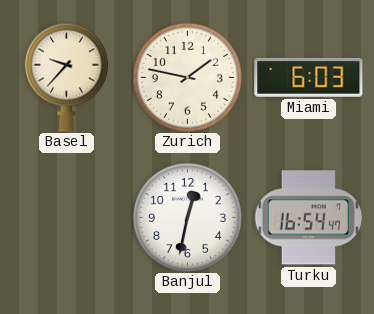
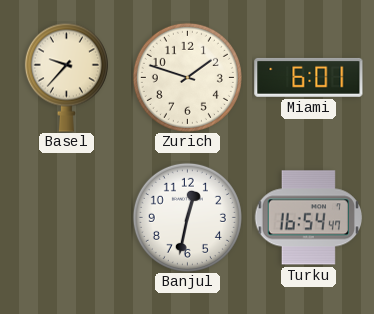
Zurich: 1:47 -> 1:48
Miami: 6:03 -> 6:01
